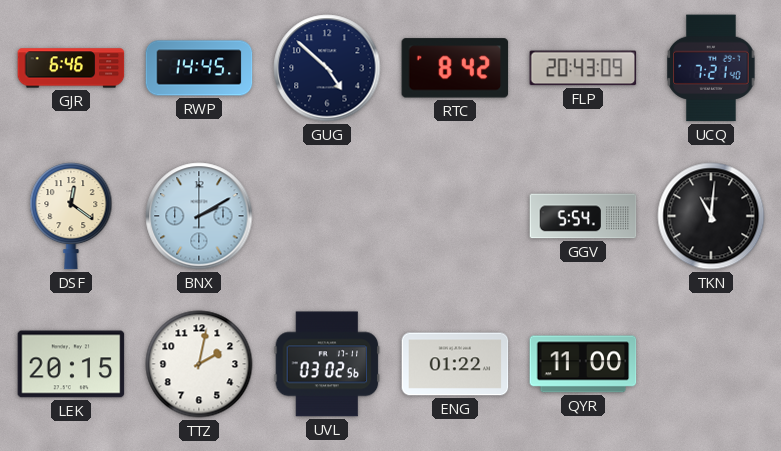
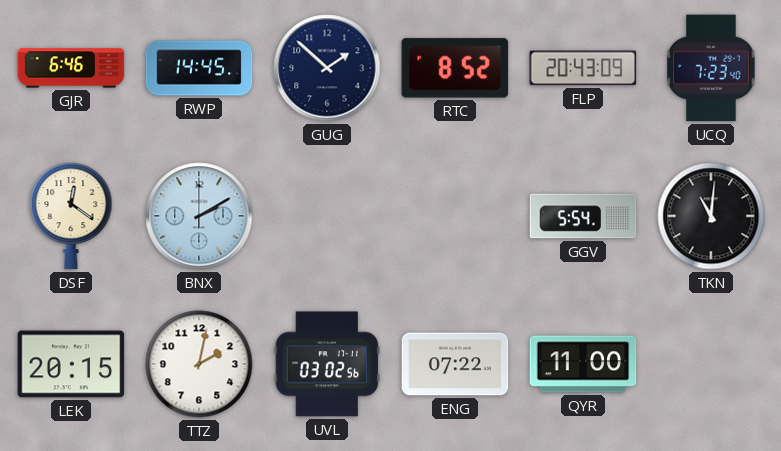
GUG: 4:52 -> 1:52
RTC: 8:42 -> 8:52
UCQ: 7:21 -> 7:23
ENG: 01:22 -> 07:22
